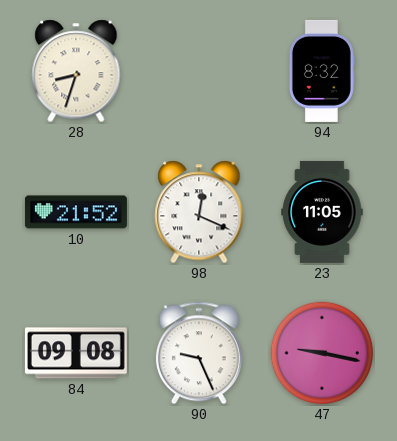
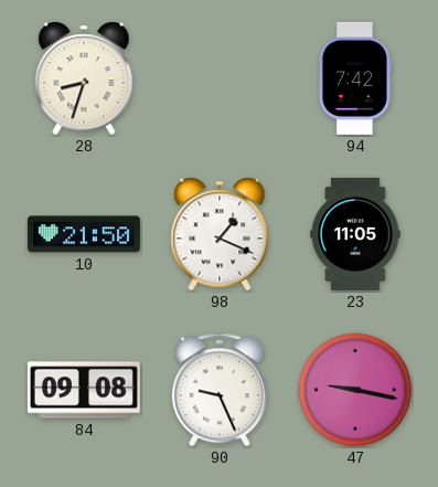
94: 8:32 -> 7:42
10: 21:52 -> 21:50
98: 12:19 -> 1:19
